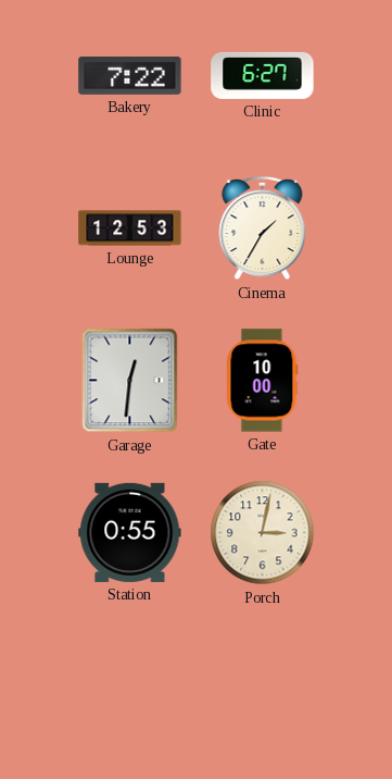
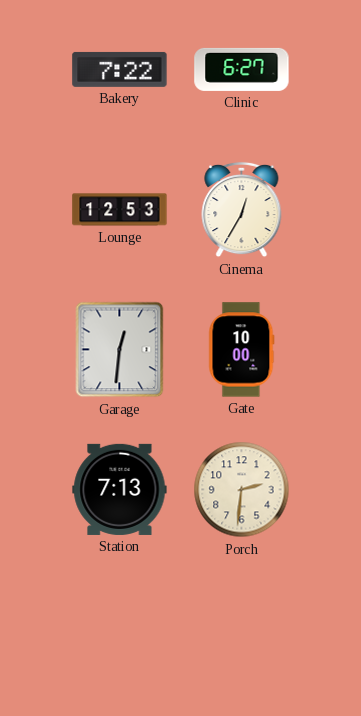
Cinema: 1:35 -> 12:35
Station: 0:55 -> 7:13
Porch: 3:02 -> 2:31
